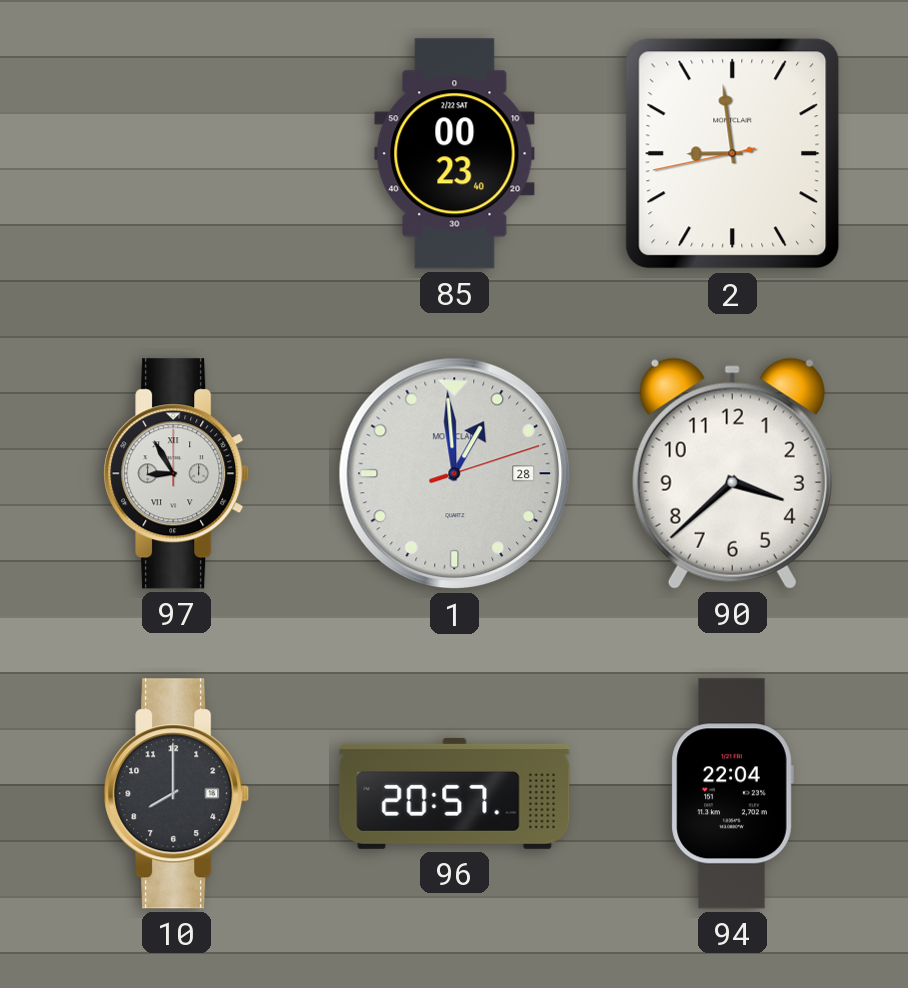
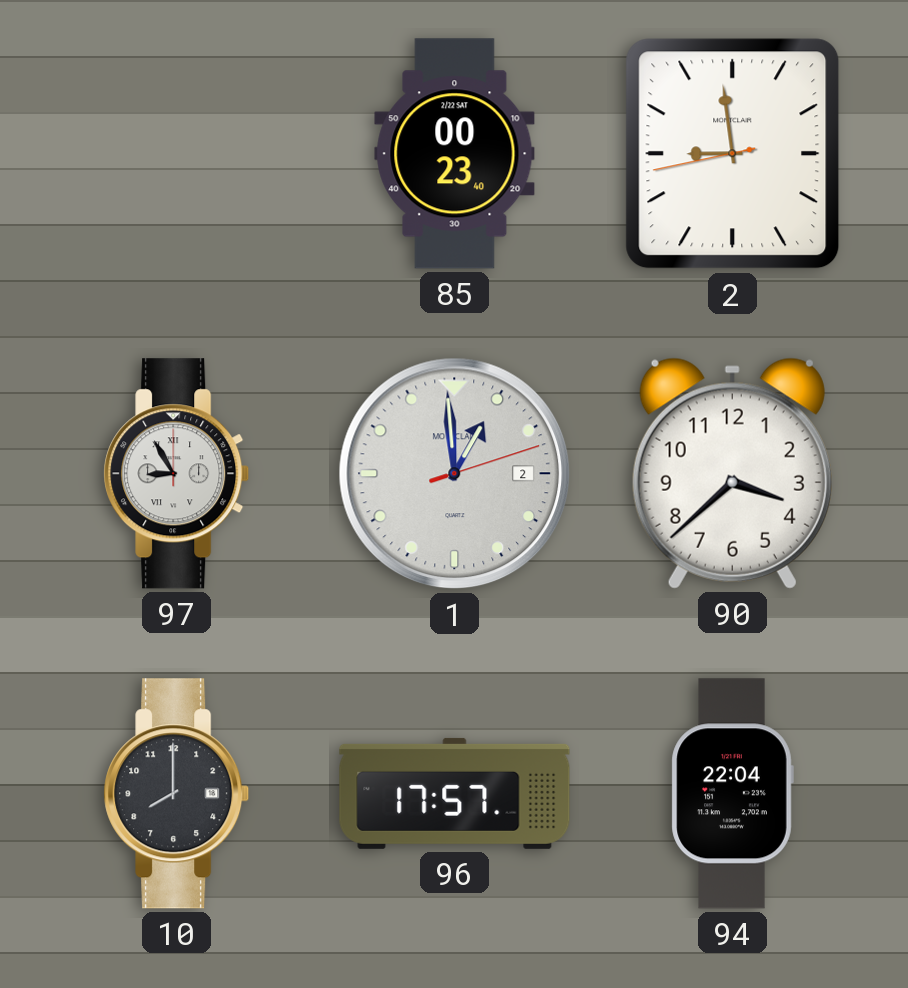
1 date: 28 -> 2
96: 20:57 -> 17:57
